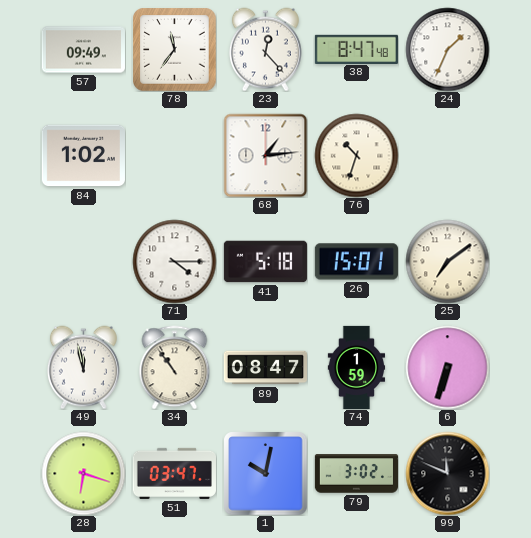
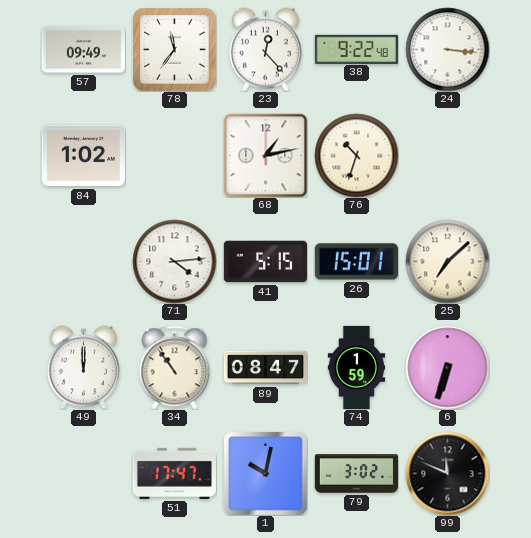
38: 8:47 -> 9:22
24: 1:34 -> 3:16
68: 1:14 -> 1:13
71: 4:15 -> 4:14
41: 5:18 -> 5:15
25: 7:09 -> 7:08
49: 11:58 -> 12:00
28: 6:18 -> none
51: 03:47 -> 17:47
